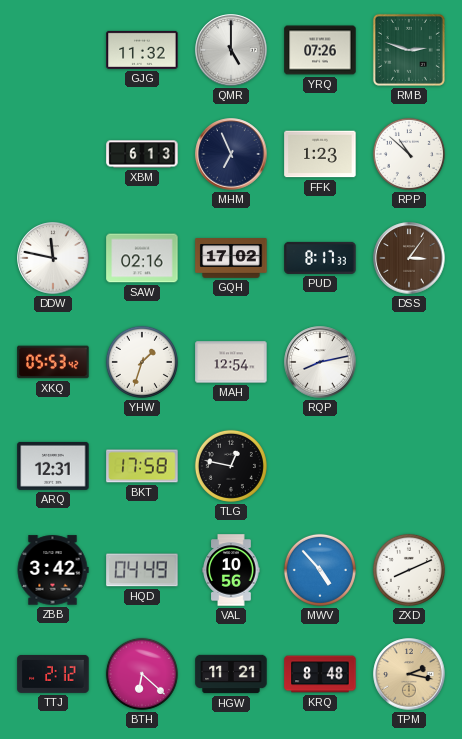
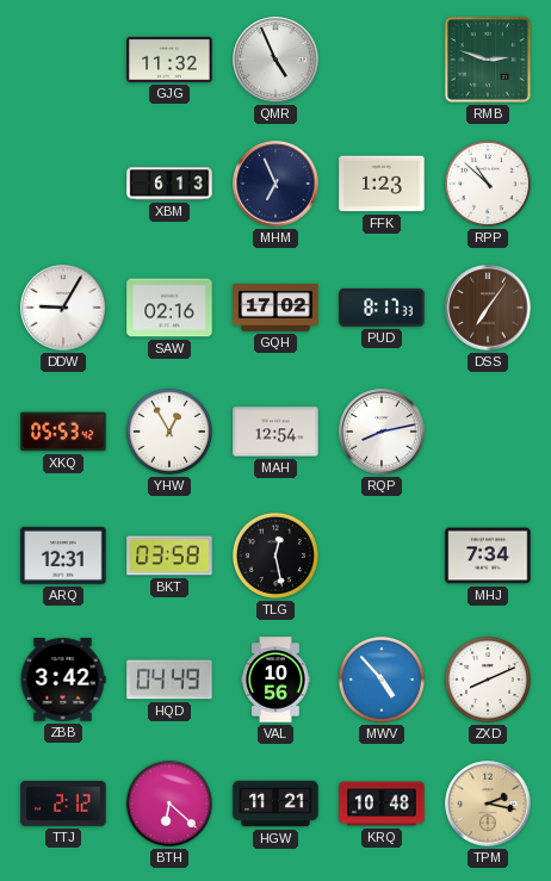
QMR: 5:00 -> 4:56
YRQ: 07:26 -> none
DDW: 11:47 -> 9:05
DSS: 3:06 -> 7:06
YHW: 1:33 -> 12:55
BKT: 17:58 -> 03:58
TLG: 12:47 -> 12:28
MHJ: none -> 7:34
KRQ: 8:48 -> 10:48
